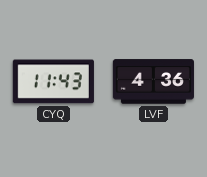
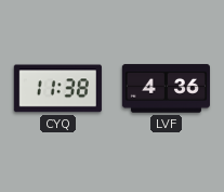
CYQ: 11:43 -> 11:38
